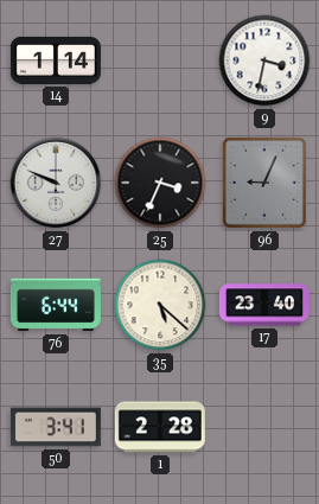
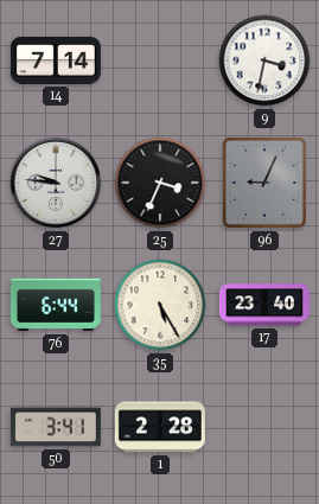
14: 1:14 -> 7:14
27: 9:49 -> 9:46
35: 5:22 -> 5:25
